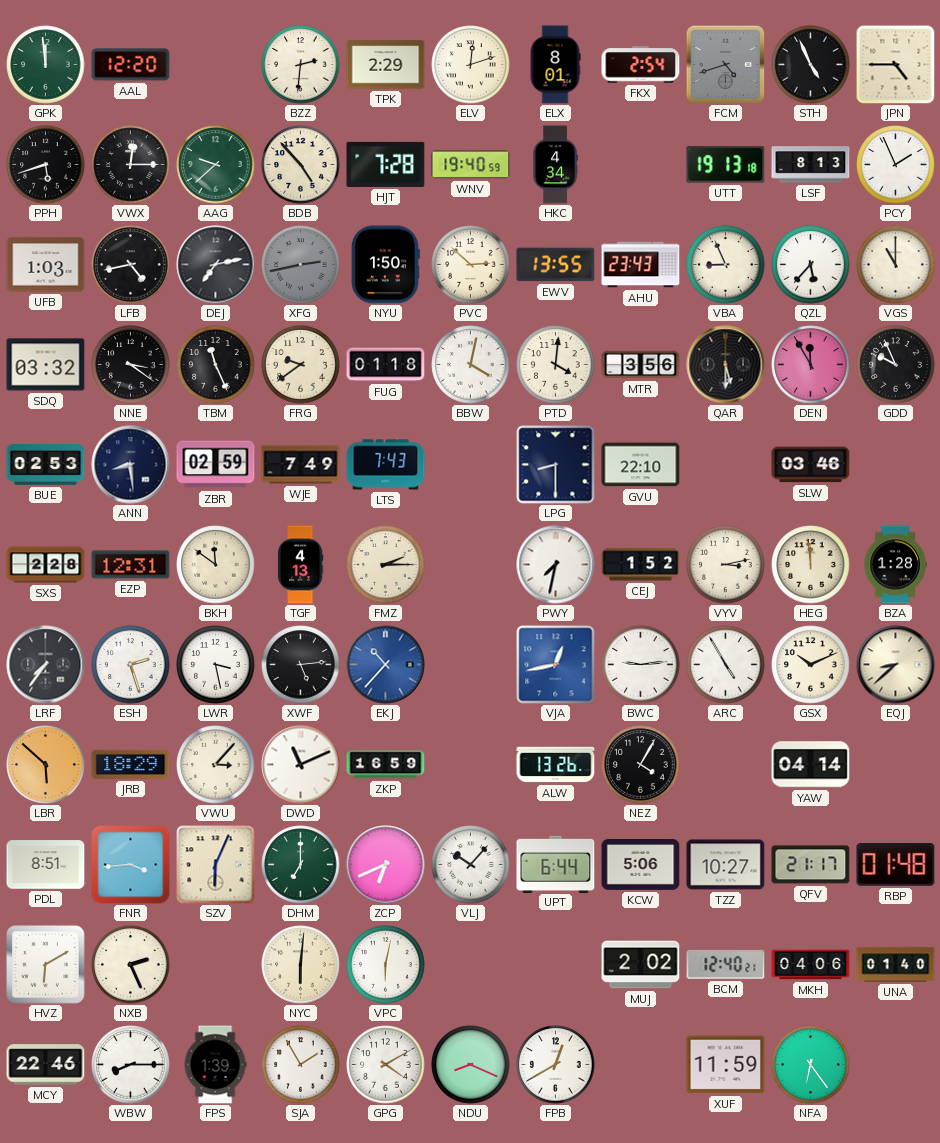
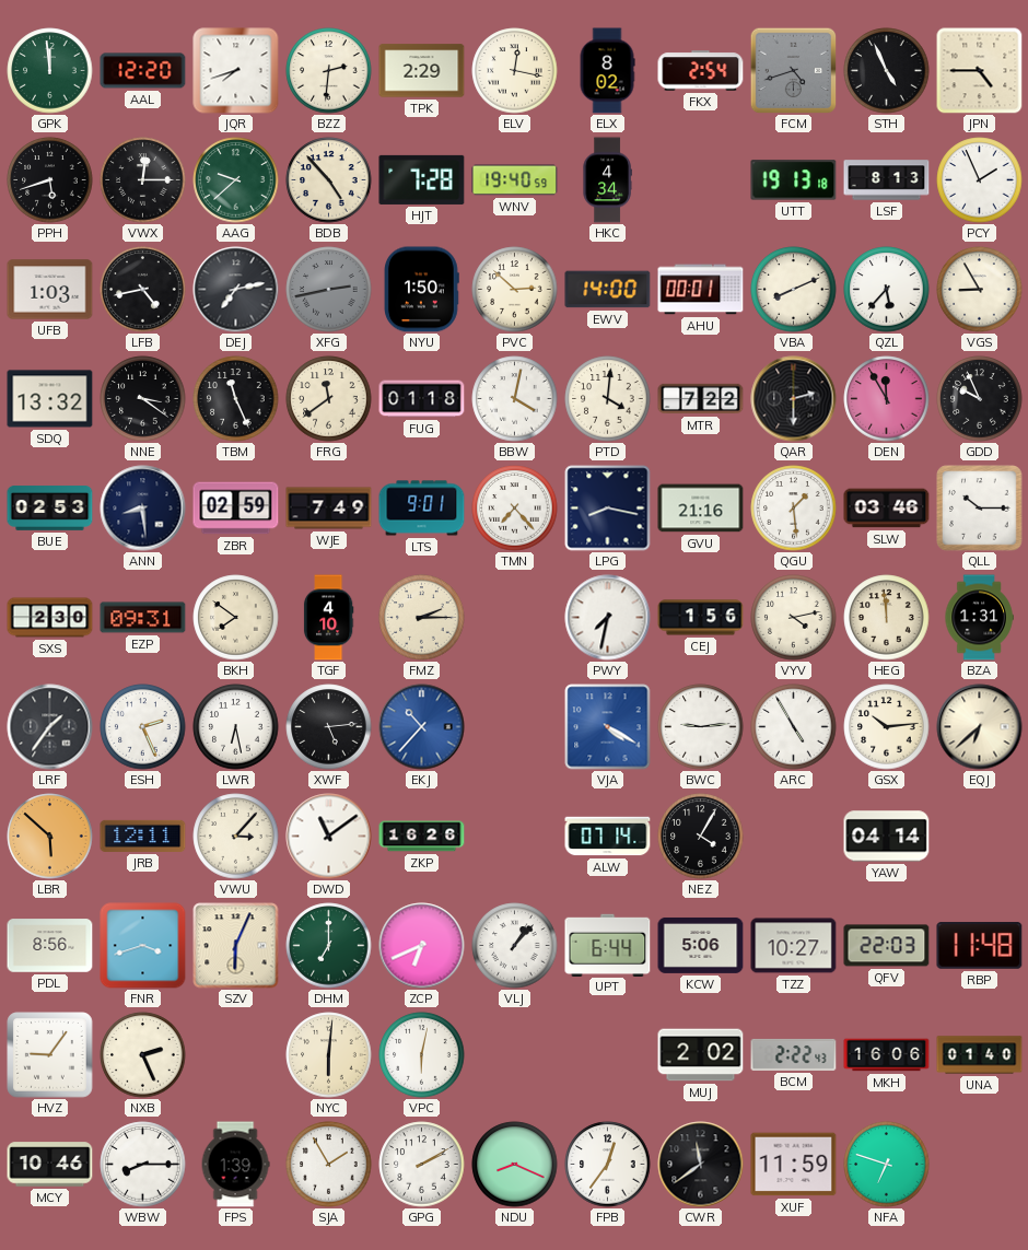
JQR: none -> 7:42
ELV: 12:12 -> 12:17
ELX: 8:01 -> 8:02
EWV: 13:55 -> 14:00
AHU: 23:43 -> 00:01
VBA: 8:56 -> 8:11
VGS: 11:00 -> 8:55
SDQ: 03:32 -> 13:32
FRG: 9:39 -> 11:39
MTR: 3:56 -> 7:22
QAR: 5:30 -> 2:30
LTS: 7:43 -> 9:01
TMN: none -> 7:23
LPG: 8:30 -> 8:17
GVU: 22:10 -> 21:16
QGU: none -> 1:29
QLL: none -> 10:15
SXS: 2:28 -> 2:30
EZP: 12:31 -> 09:31
BKH: 11:51 -> 7:51
TGF: 4:13 -> 4:10
CEJ: 1:52 -> 1:56
VYV: 3:13 -> 4:13
BZA: 1:28 -> 1:31
LRF: 7:36 -> 1:36
ESH: 2:27 -> 2:26
LWR: 3:28 -> 6:28
VJA: 12:43 -> 4:20
GSX: 10:11 -> 10:14
EQJ: 8:38 -> 6:38
JRB: 18:29 -> 12:11
DWD: 11:11 -> 11:09
ZKP: 16:59 -> 16:26
ALW: 13:26 -> 07:14
PDL: 8:51 -> 8:56
FNR: 3:44 -> 3:42
VLJ: 10:07 -> 1:07
QFV: 21:17 -> 22:03
RBP: 01:48 -> 11:48
HVZ: 6:10 -> 9:06
BCM: 12:40 -> 2:22
MKH: 04:06 -> 16:06
MCY: 22:46 -> 10:46
GPG: 4:10 -> 2:10
FPB: 12:40 -> 12:36
CWR: none -> 11:39
NFA: 6:24 -> 6:48
